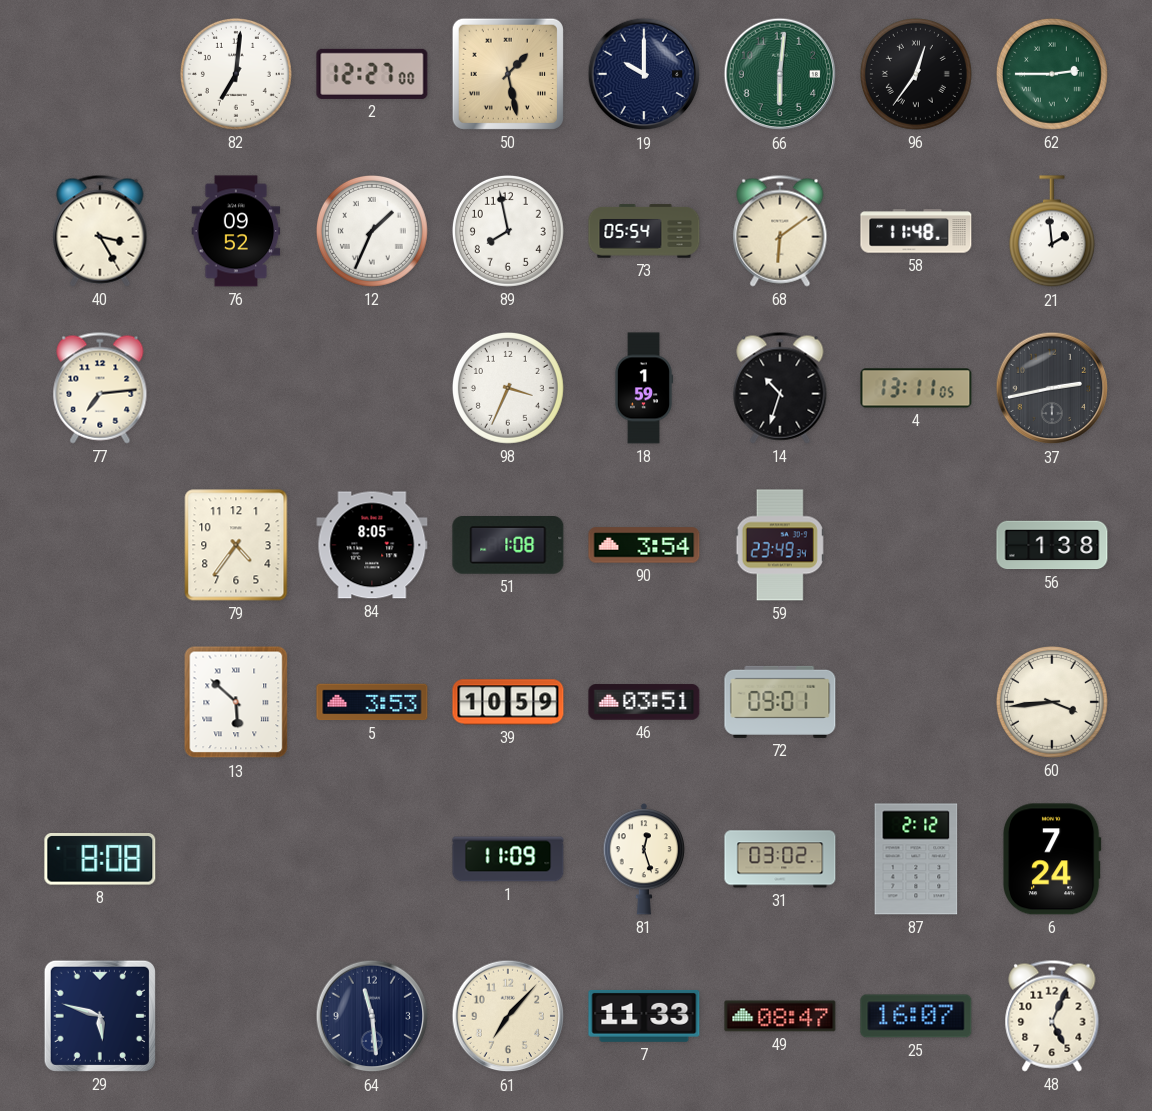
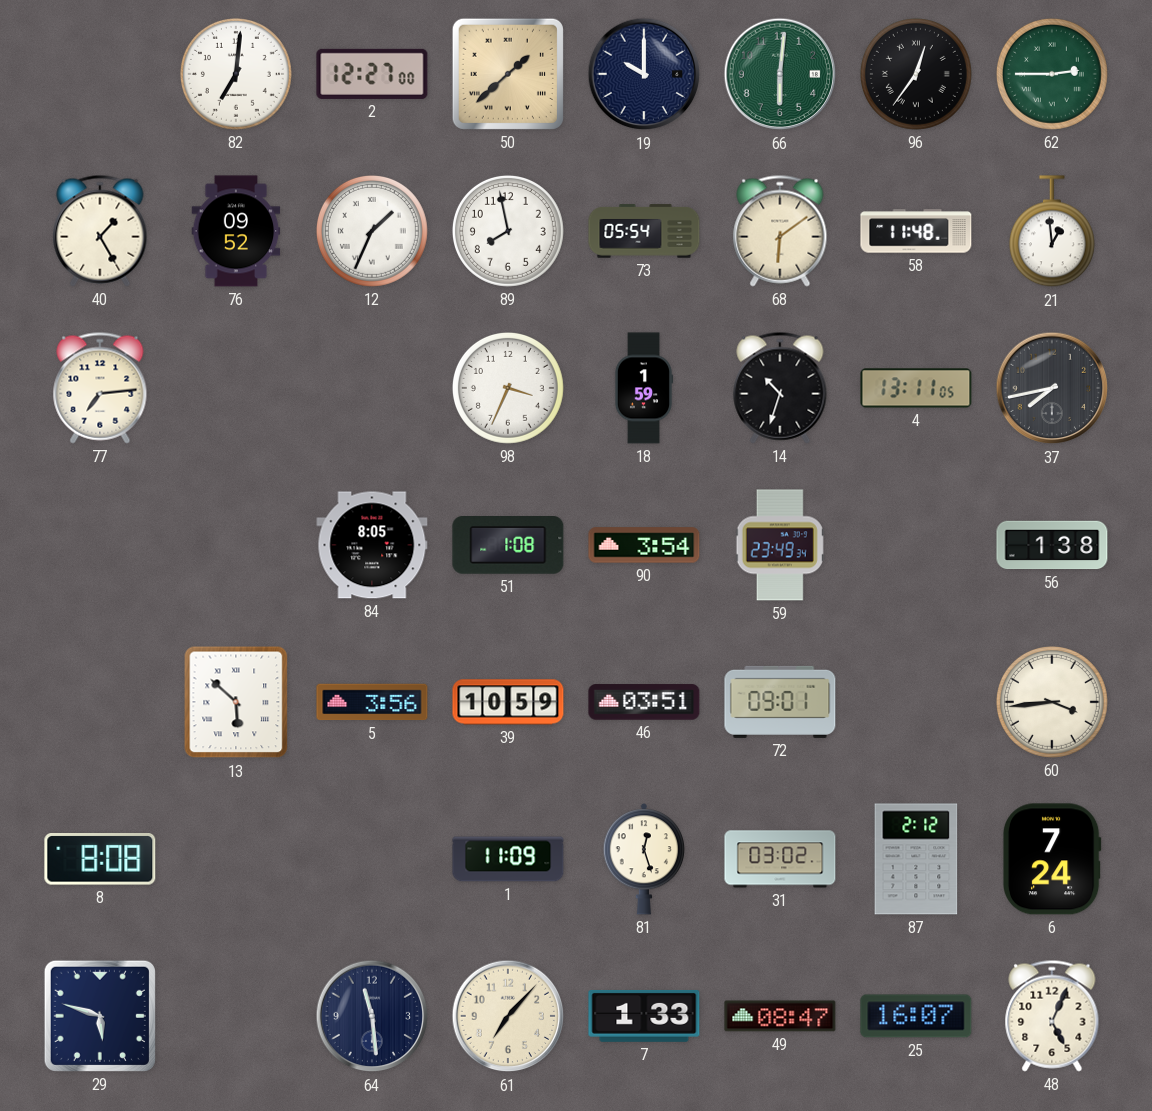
50: 1:28 -> 1:38
40: 3:25 -> 1:25
21: 1:59 -> 12:59
37: 2:43 -> 7:43
79: 4:36 -> none
5: 3:53 -> 3:56
7: 11:33 -> 1:33
